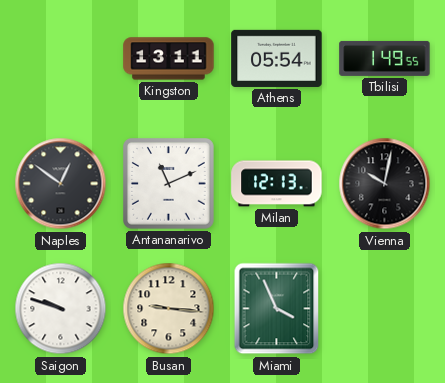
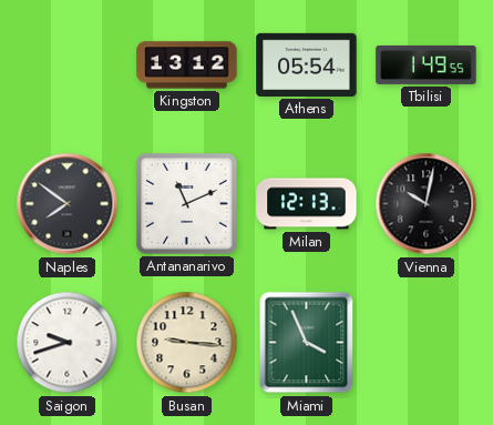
Kingston: 13:11 -> 13:12
Naples: 12:51 -> 7:51
Saigon: 9:48 -> 9:42
